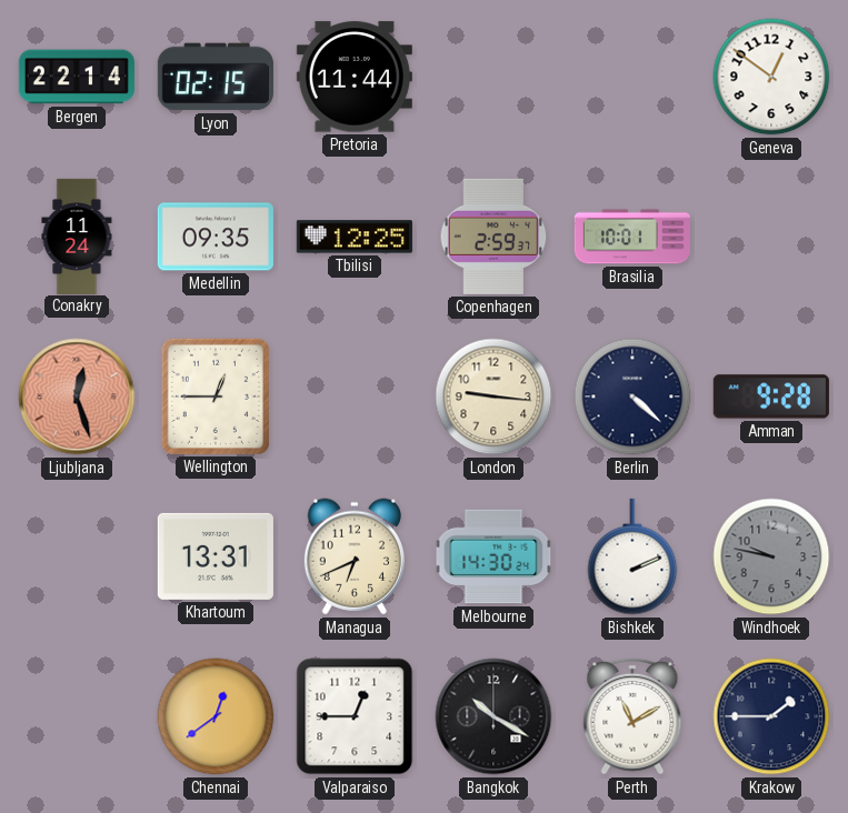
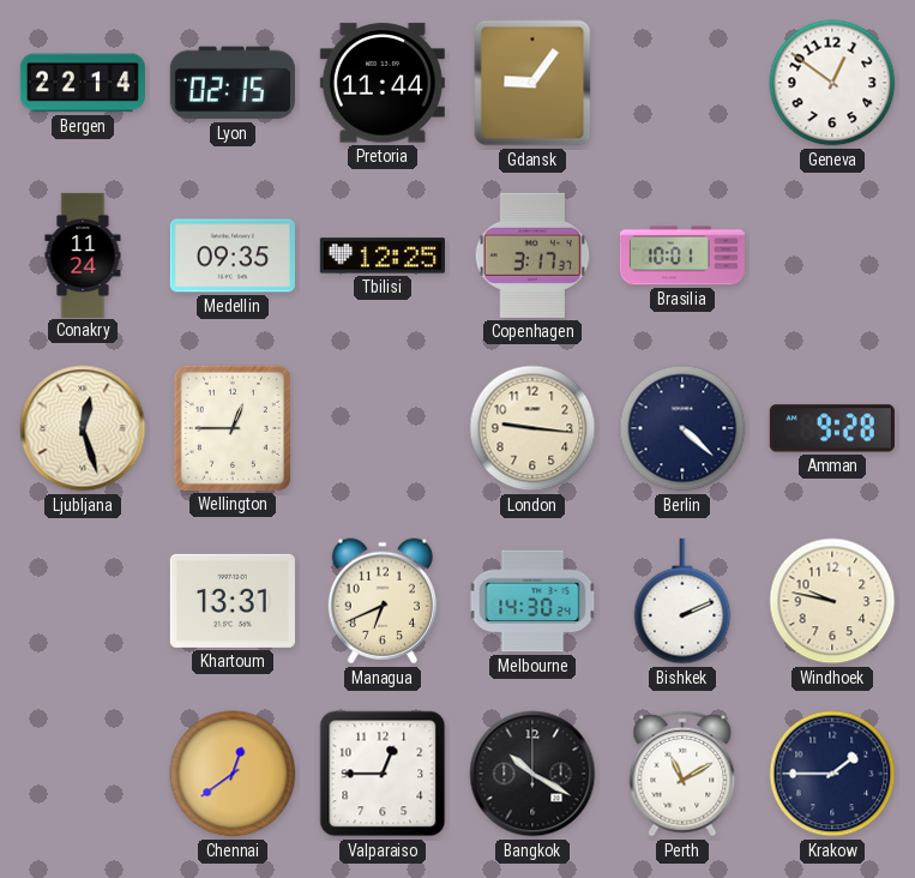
Gdansk: none -> 9:06
Copenhagen: 2:59 -> 3:17
Ljubljana dial: salmon -> cream
Windhoek dial: grey -> cream
